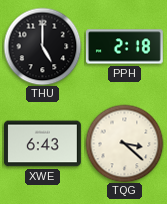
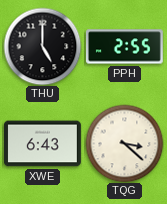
PPH: 2:18 -> 2:55
